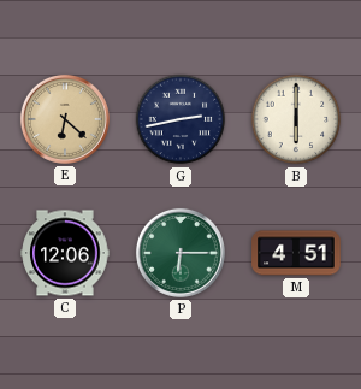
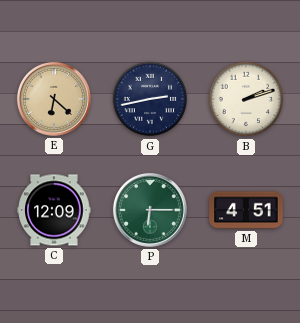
B: 6:00 -> 2:12
C: 12:06 -> 12:09
